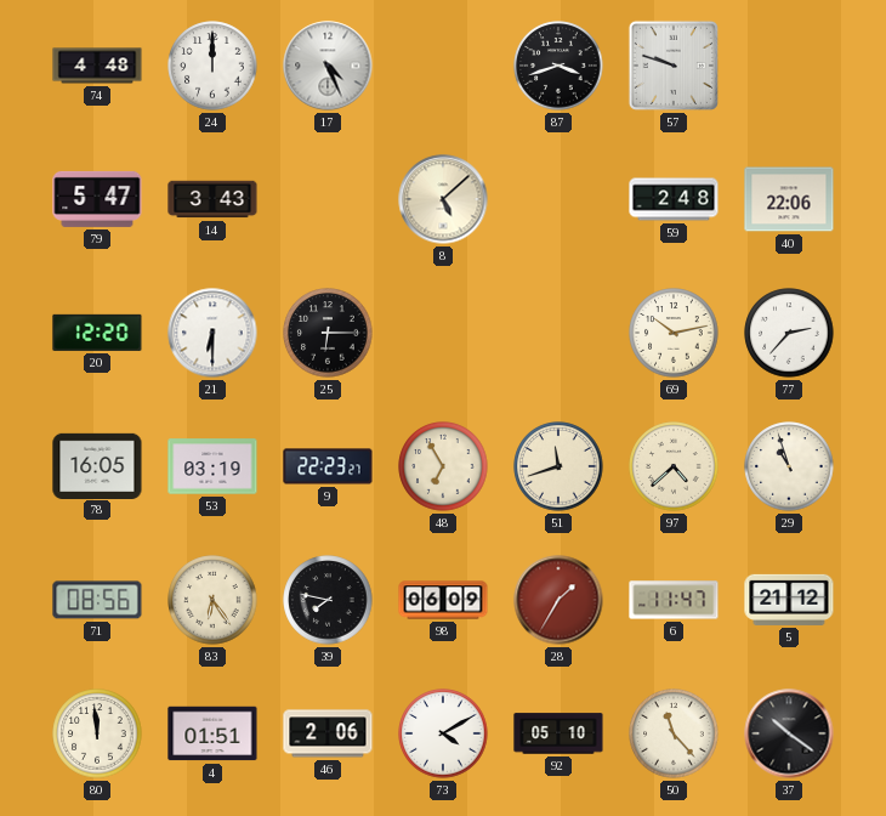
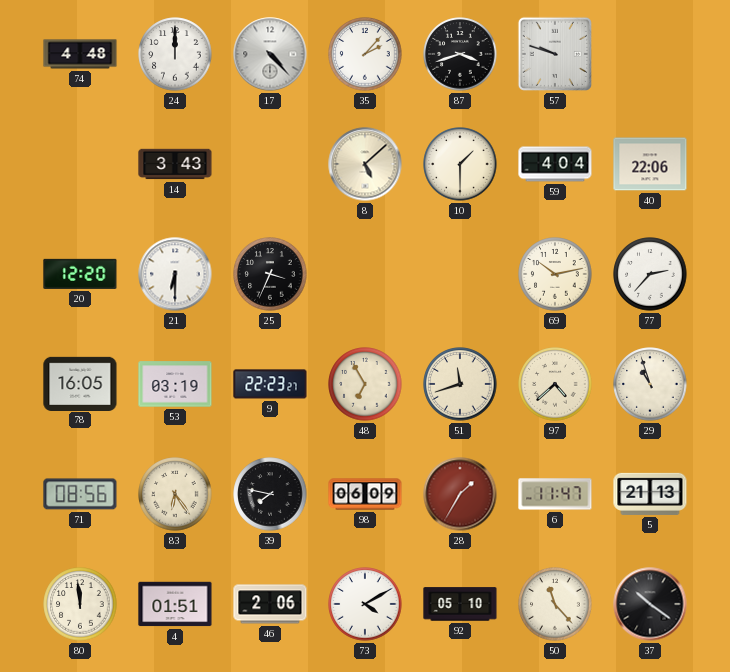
17: 4:26 -> 4:23
35: none -> 2:07
79: 5:47 -> none
10: none -> 1:30
59: 2:48 -> 4:04
25: 6:15 -> 3:34
5: 21:12 -> 21:13
